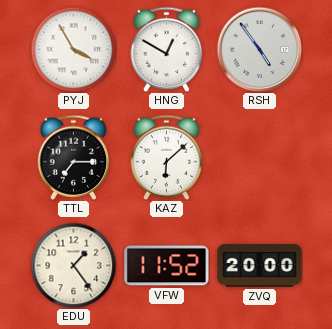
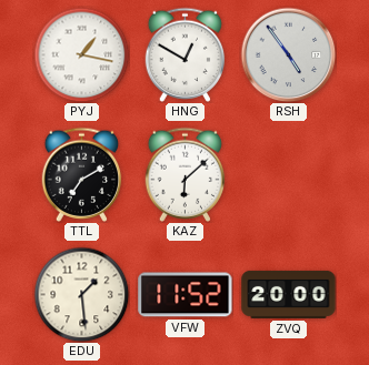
PYJ: 3:55 -> 1:17
TTL: 7:15 -> 7:10
EDU: 1:24 -> 1:29
